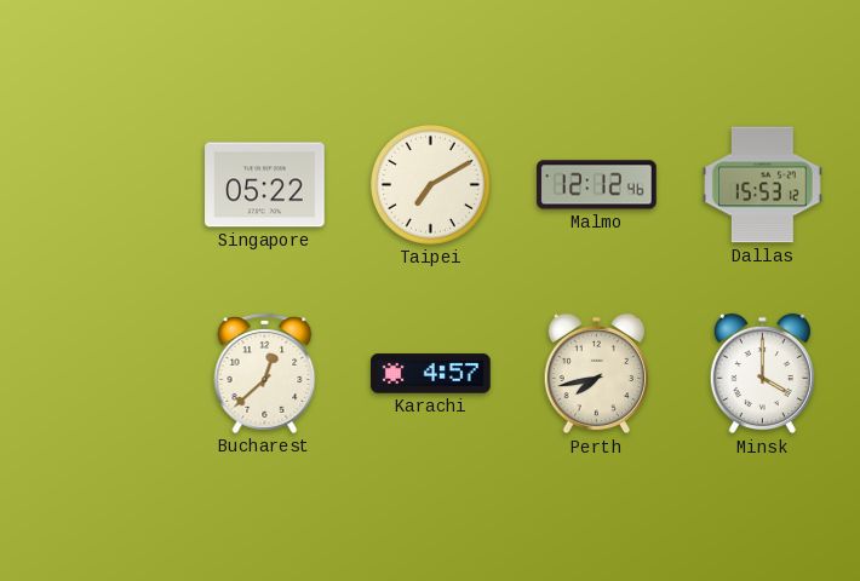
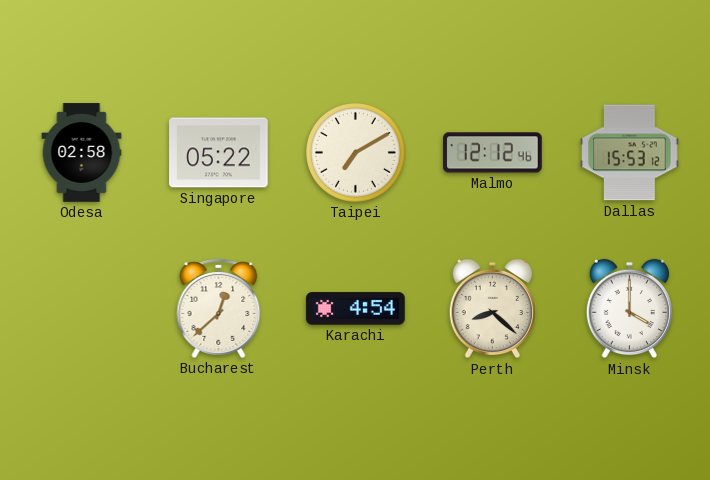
Odesa: none -> 02:58
Karachi: 4:57 -> 4:54
Perth: 7:43 -> 8:22
